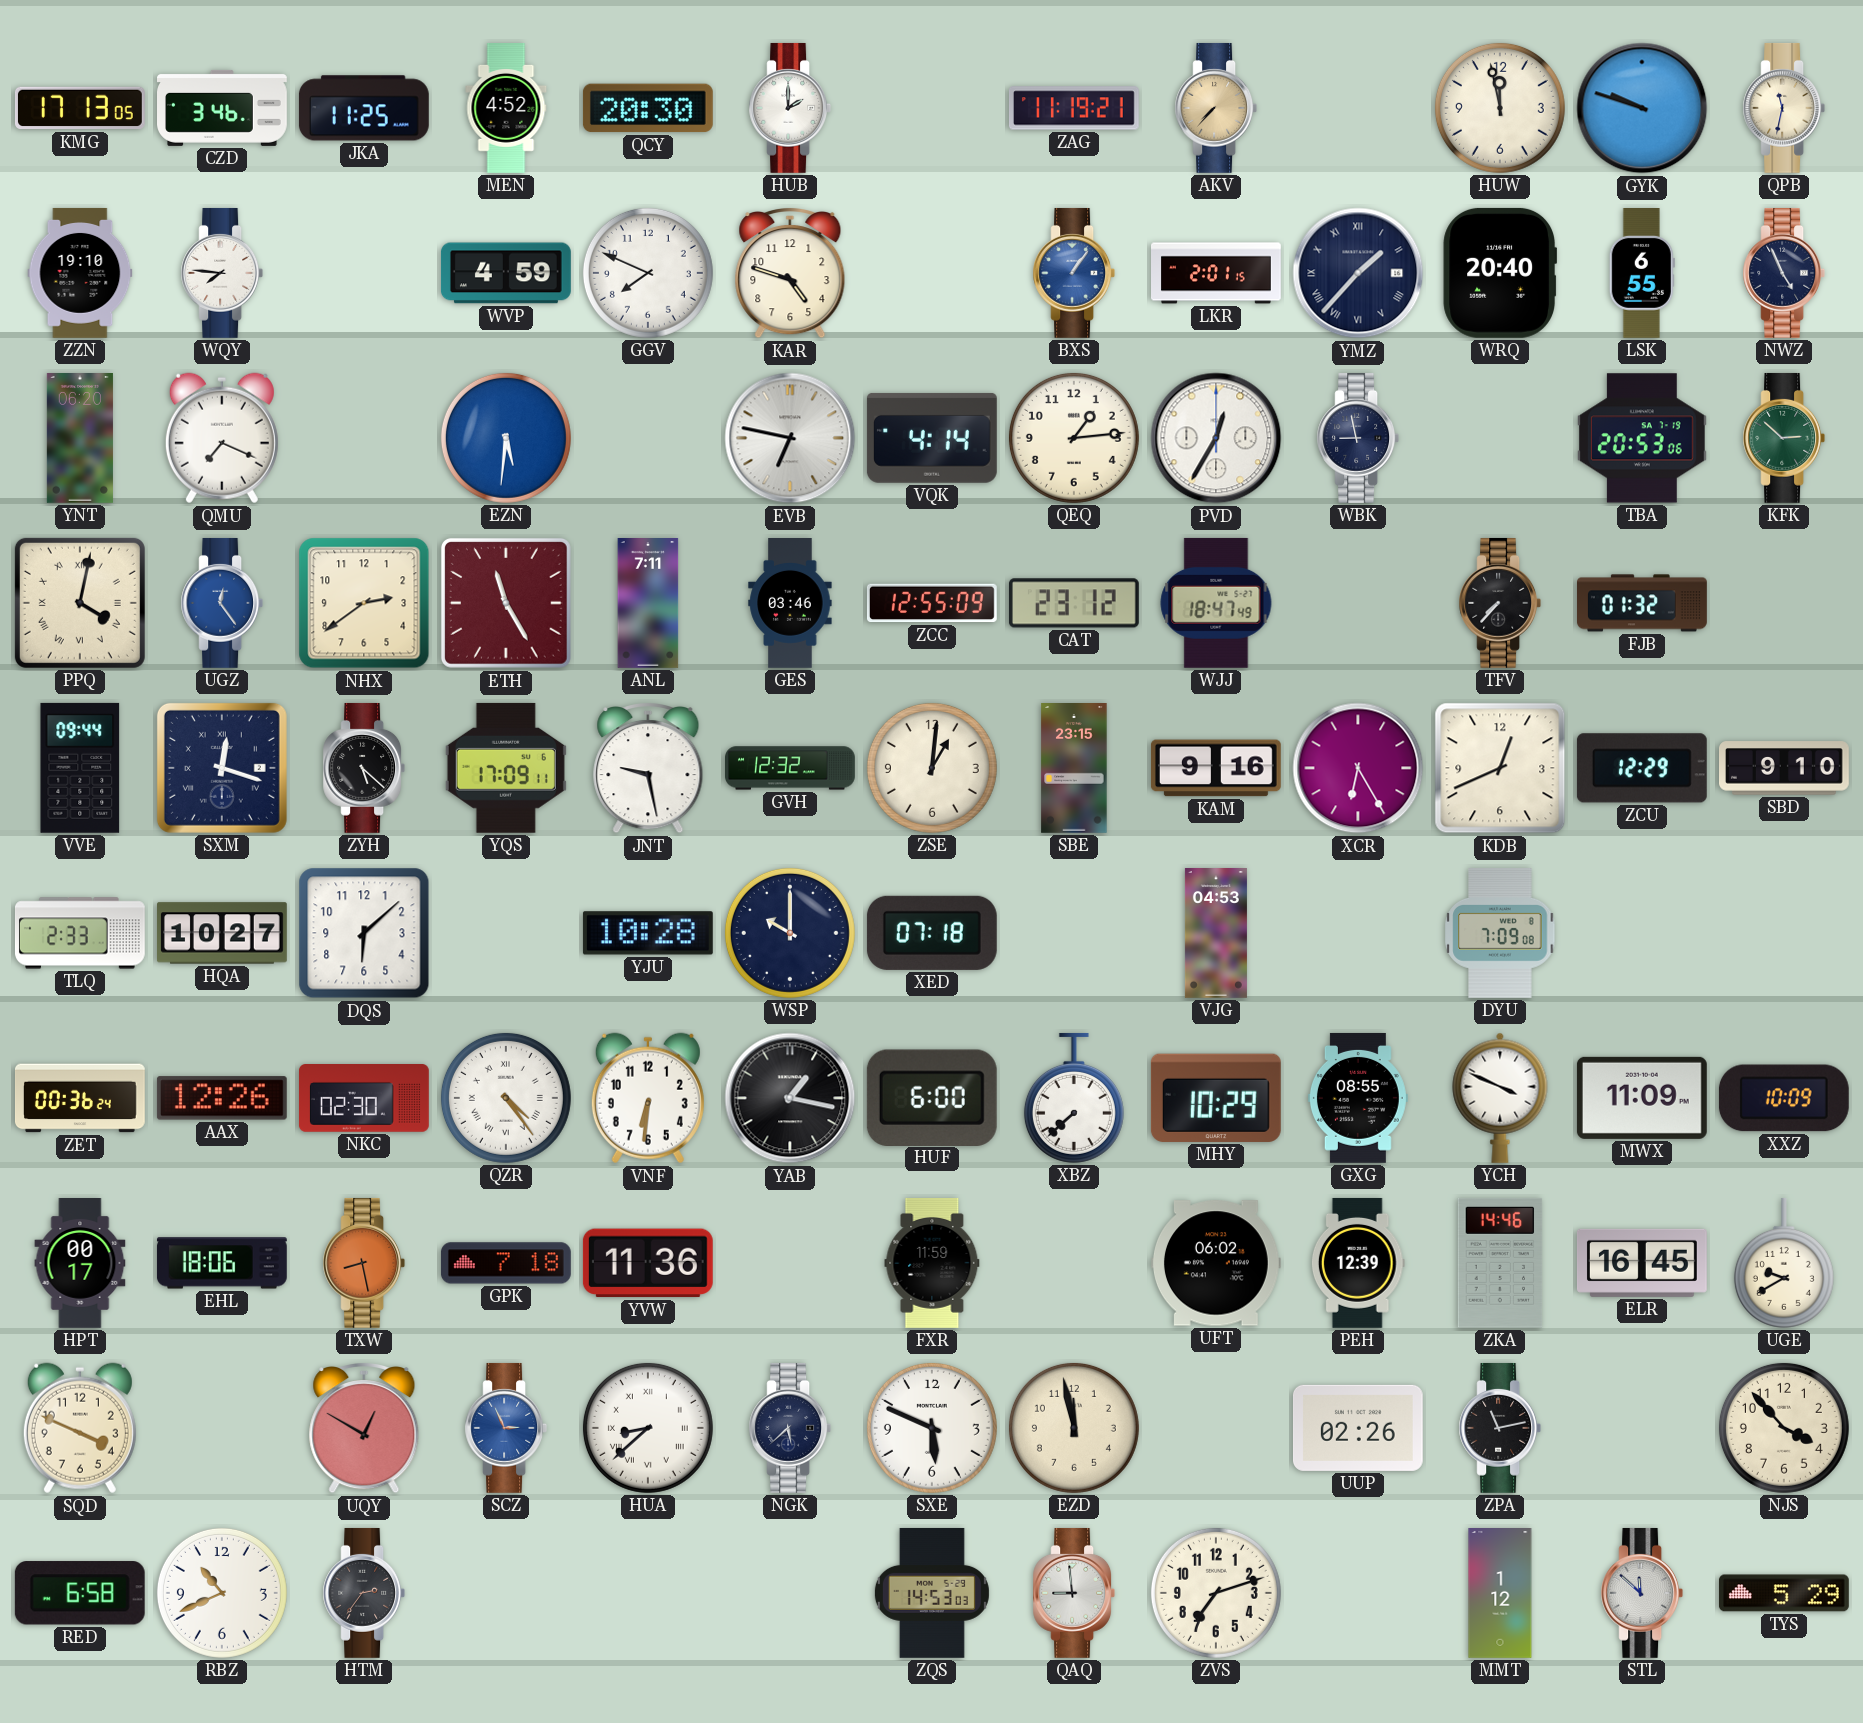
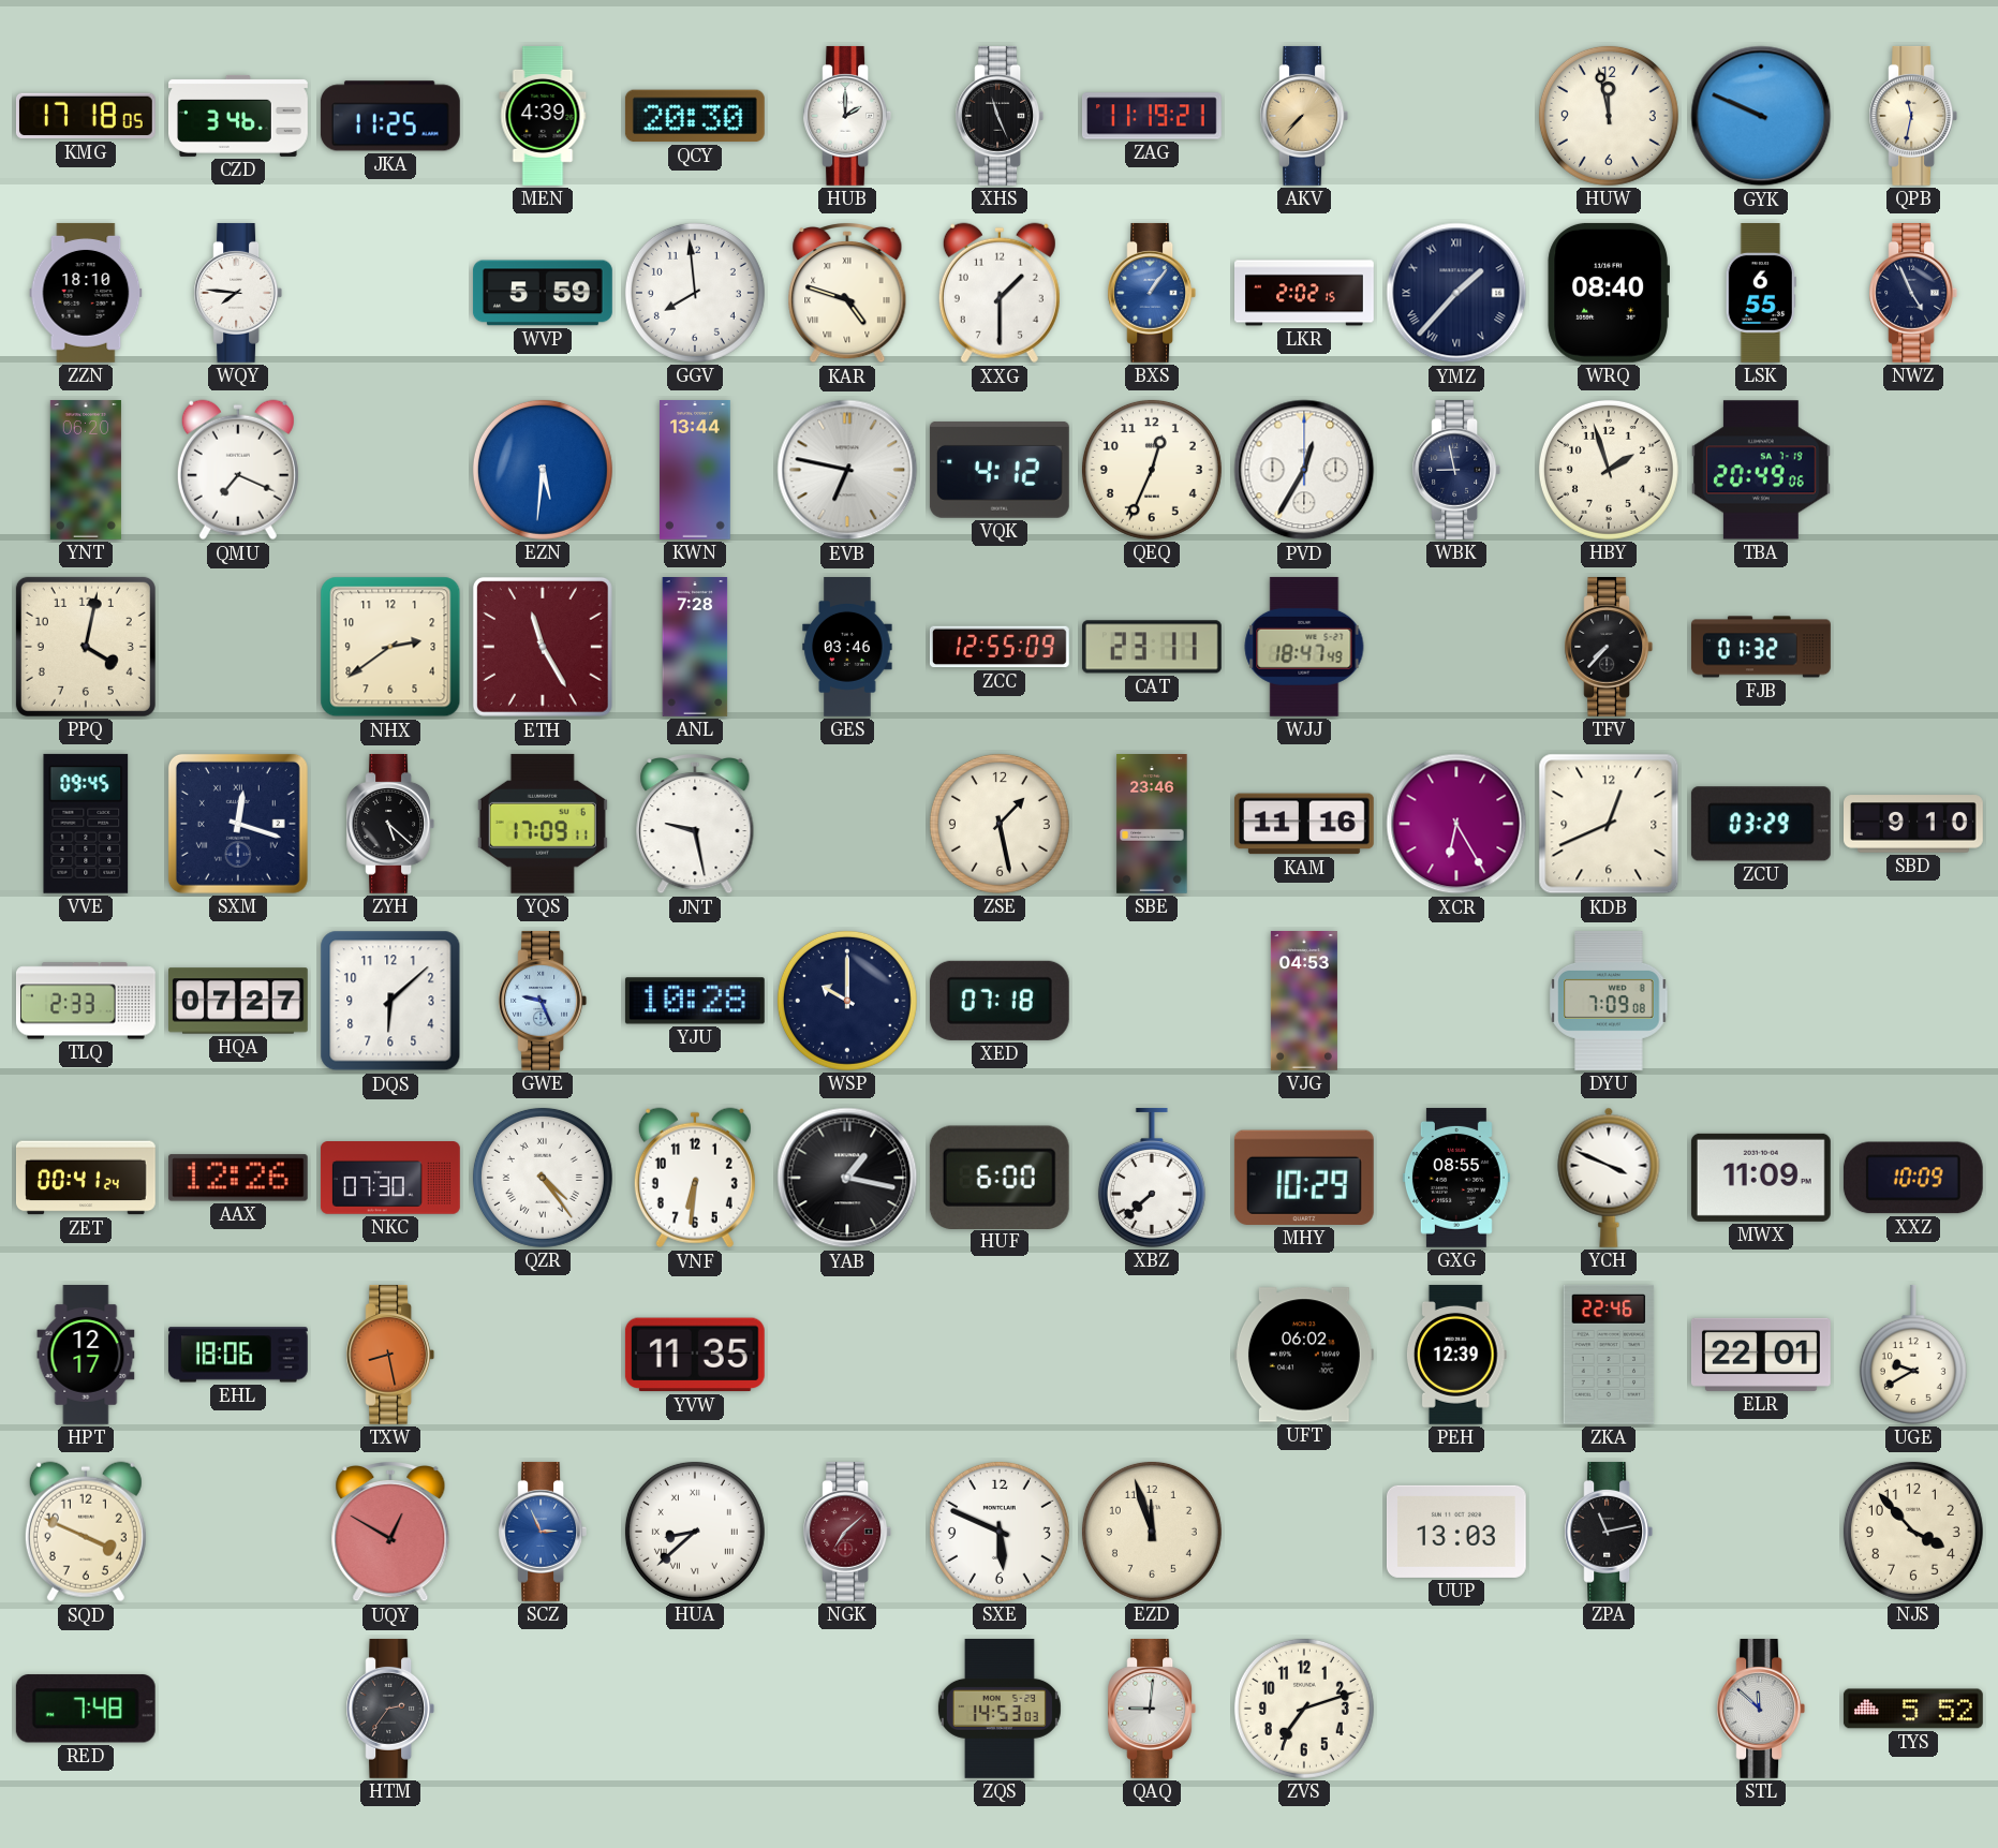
KMG: 17:13 -> 17:18
MEN: 4:52 -> 4:39
XHS: none -> 11:26
GYK: 9:48 -> 9:49
ZZN: 19:10 -> 18:10
WVP: 4:59 -> 5:59
GGV: 7:49 -> 7:59
KAR numerals: Arabic -> Roman
XXG: none -> 1:30
LKR: 2:01 -> 2:02
WRQ: 20:40 -> 08:40
KWN: none -> 13:44
VQK: 4:14 -> 4:12
QEQ: 1:14 -> 12:34
HBY: none -> 1:57
TBA: 20:53 -> 20:49
KFK: 2:52 -> none
PPQ numerals: Roman -> Arabic
UGZ: 12:24 -> none
ANL: 7:11 -> 7:28
CAT: 23:12 -> 23:11
VVE: 09:44 -> 09:45
GVH: 12:32 -> none
ZSE: 1:01 -> 1:28
SBE: 23:15 -> 23:46
KAM: 9:16 -> 11:16
ZCU: 12:29 -> 03:29
HQA: 10:27 -> 07:27
GWE: none -> 9:26
ZET: 00:36 -> 00:41
NKC: 02:30 -> 07:30
HPT: 00:17 -> 12:17
GPK: 7:18 -> none
YVW: 11:36 -> 11:35
FXR: 11:59 -> none
ZKA: 14:46 -> 22:46
ELR: 16:45 -> 22:01
NGK: 5:38 -> 7:08
NGK dial: navy -> burgundy
EZD: 11:58 -> 11:57
UUP: 02:26 -> 13:03
RED: 6:58 -> 7:48
RBZ: 10:41 -> none
QAQ: 8:59 -> 9:01
MMT: 1:12 -> none
TYS: 5:29 -> 5:52
